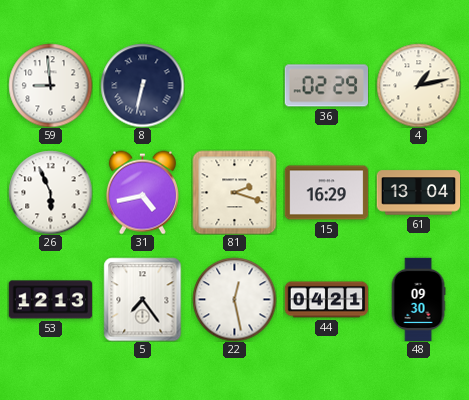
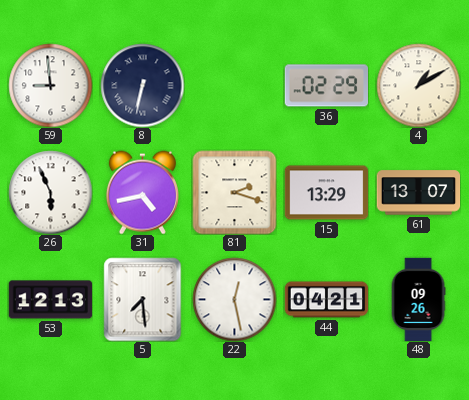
4: 1:13 -> 1:10
15: 16:29 -> 13:29
61: 13:04 -> 13:07
5: 7:24 -> 7:29
48: 09:30 -> 09:26
